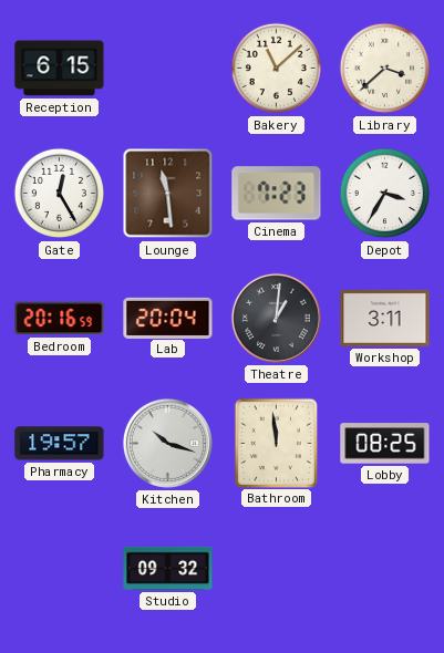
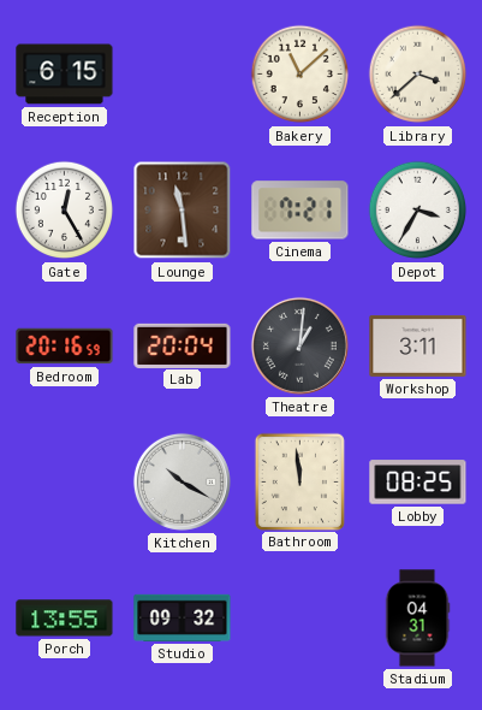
Cinema: 7:23 -> 7:21
Pharmacy: 19:57 -> none
Kitchen: 10:18 -> 10:20
Porch: none -> 13:55
Stadium: none -> 04:31
